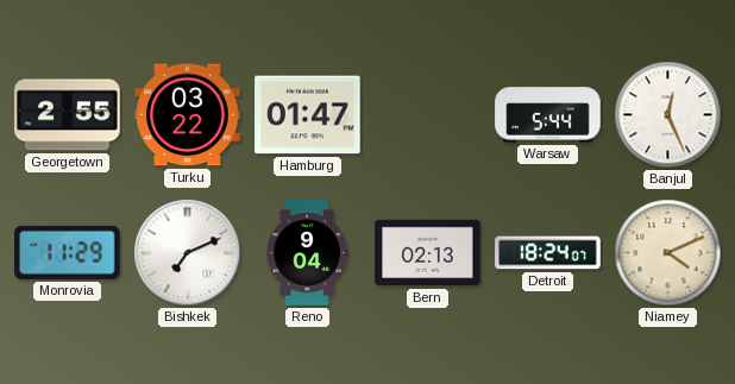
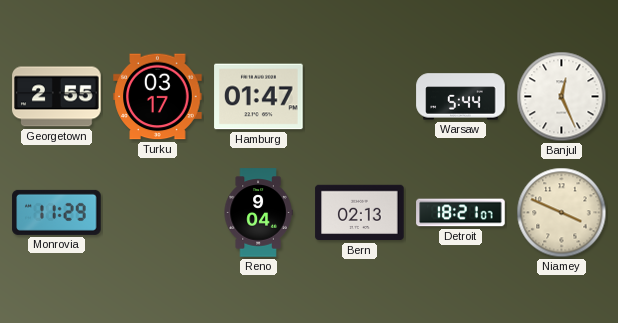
Turku: 03:22 -> 03:17
Bishkek: 7:11 -> none
Detroit: 18:24 -> 18:21
Niamey: 4:11 -> 3:49
